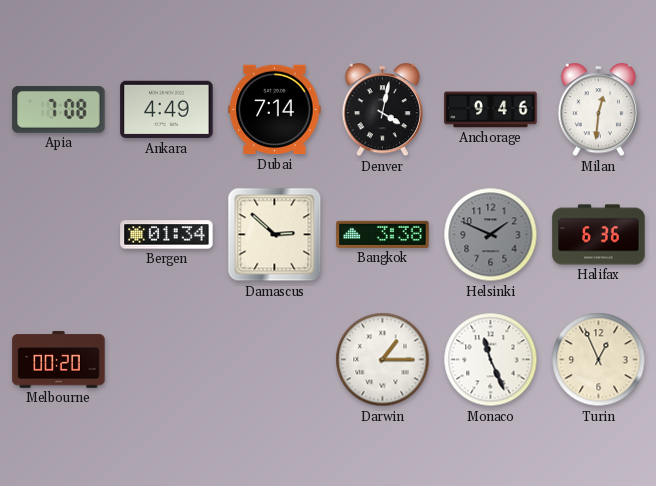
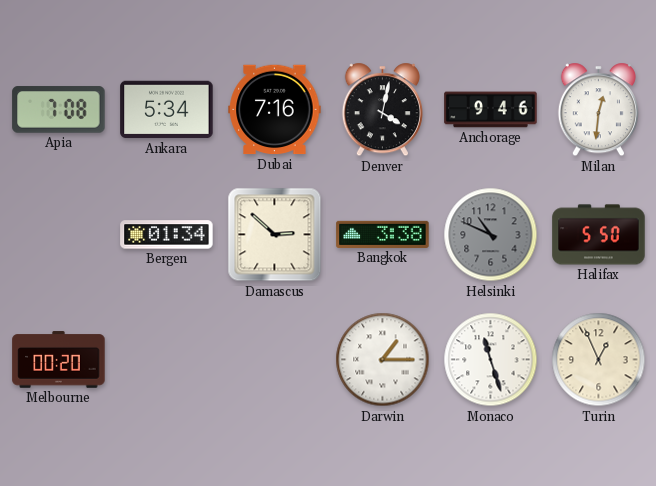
Ankara: 4:49 -> 5:34
Dubai: 7:14 -> 7:16
Helsinki: 1:49 -> 10:49
Halifax: 6:36 -> 5:50
Monaco: 11:26 -> 11:27
